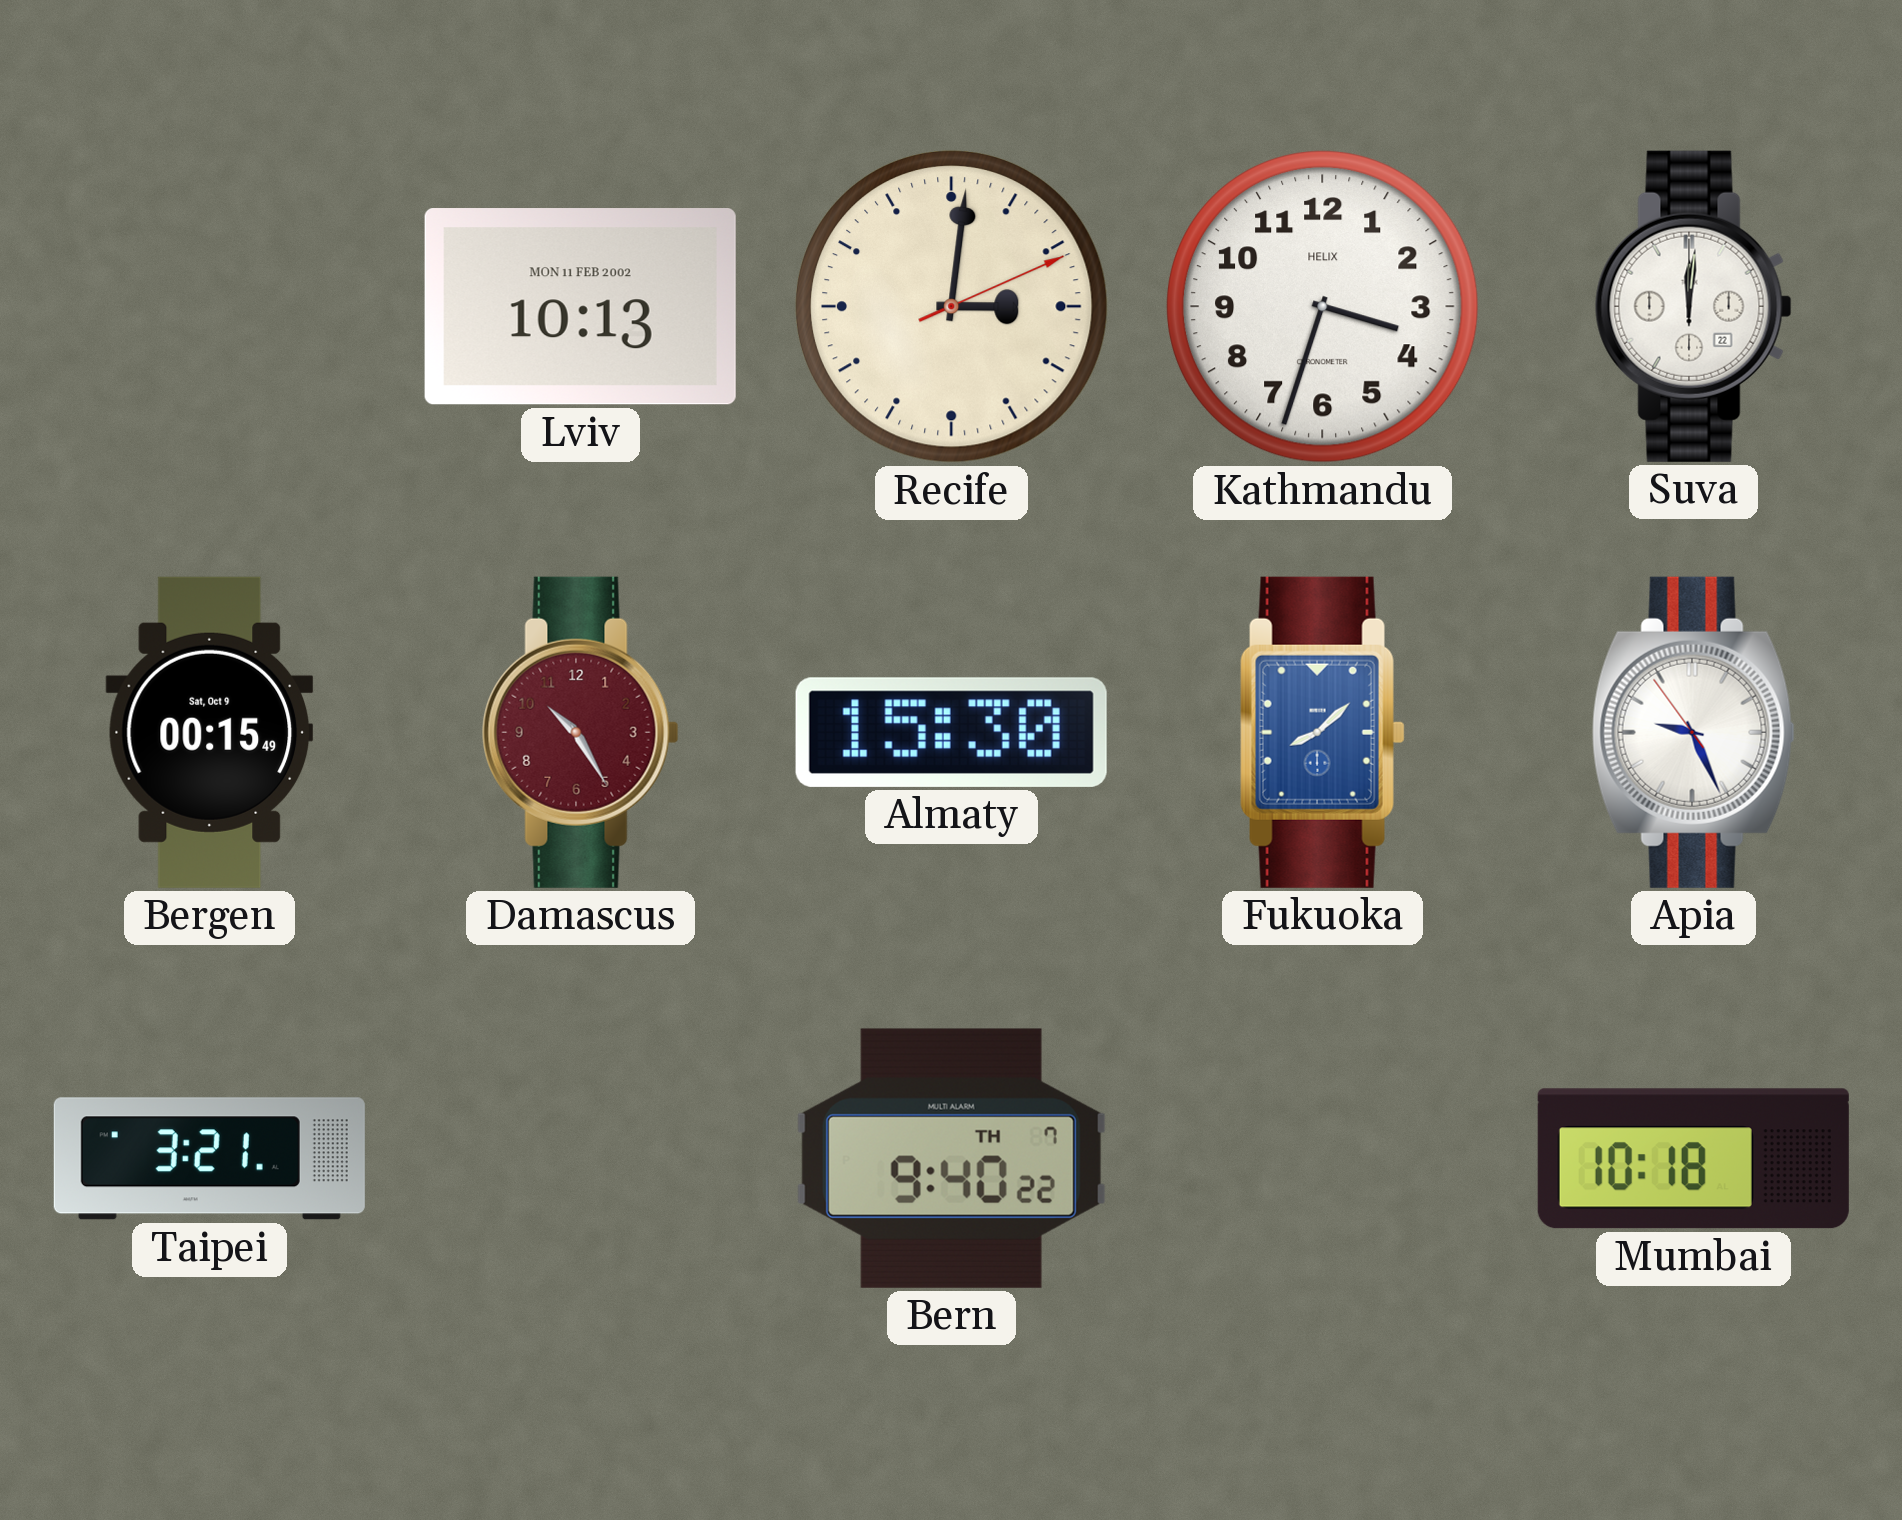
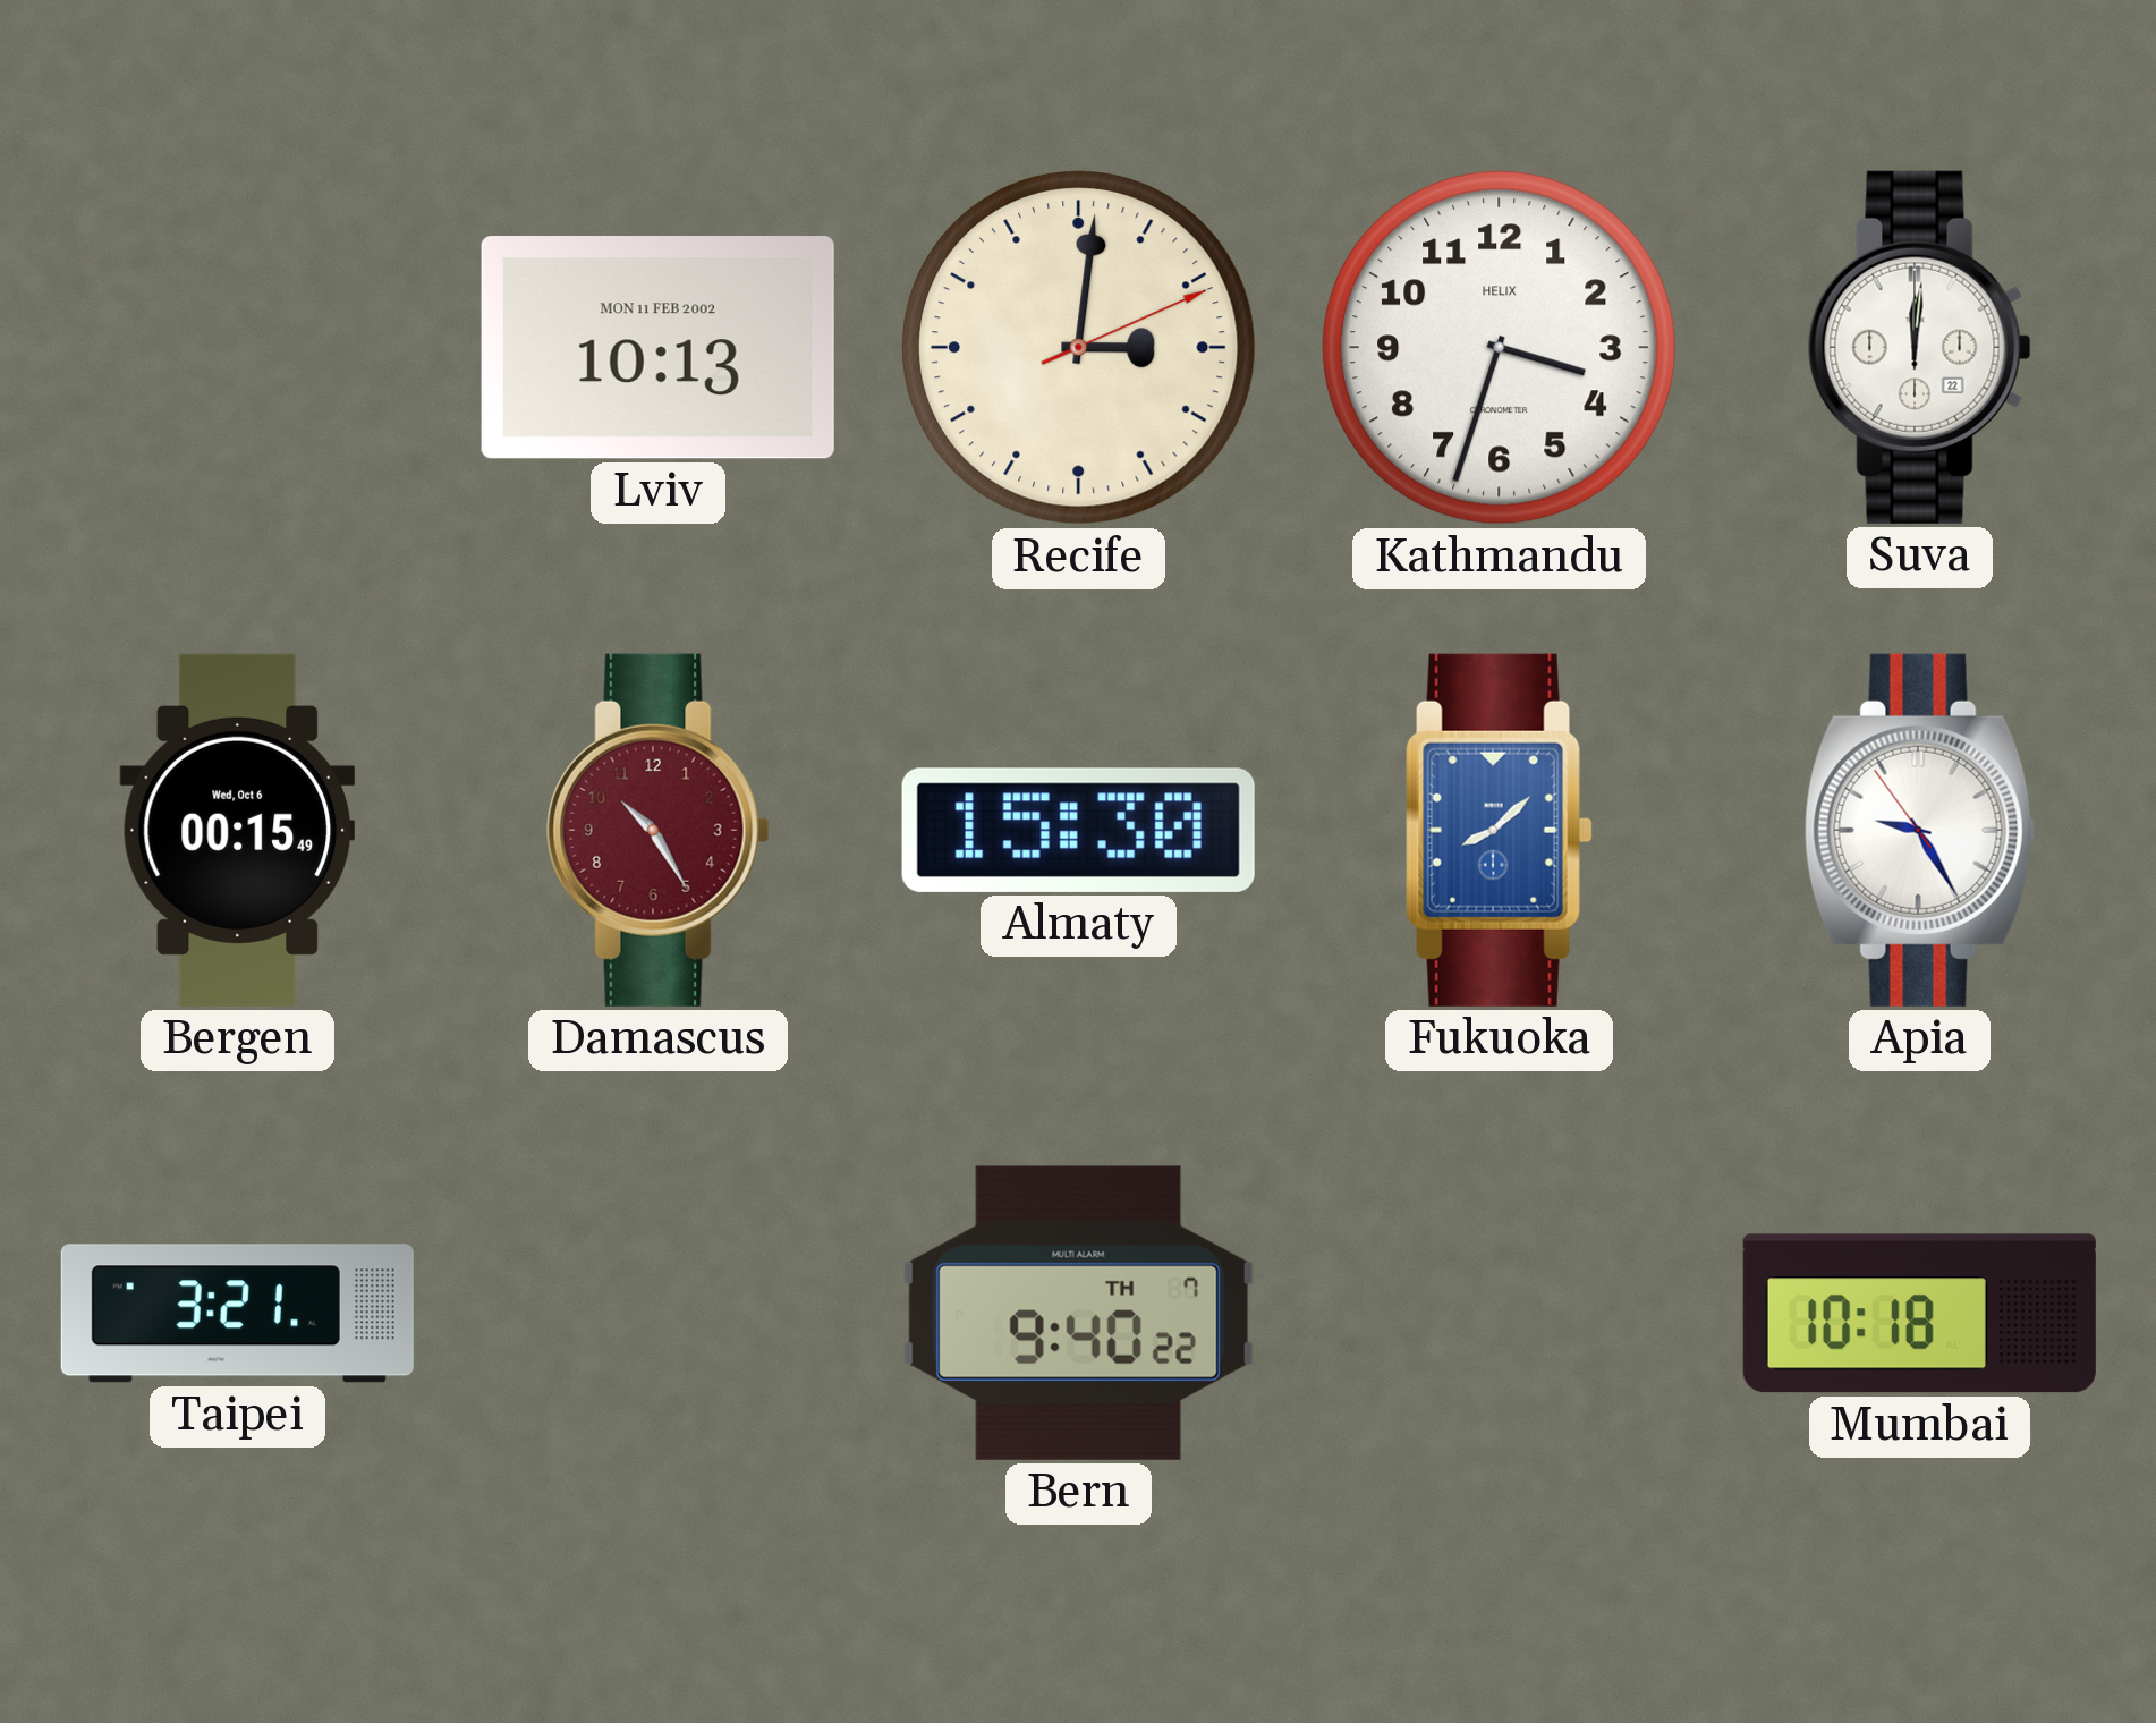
Bergen date: Sat, Oct 9 -> Wed, Oct 6
Apia: 9:25 -> 9:24
